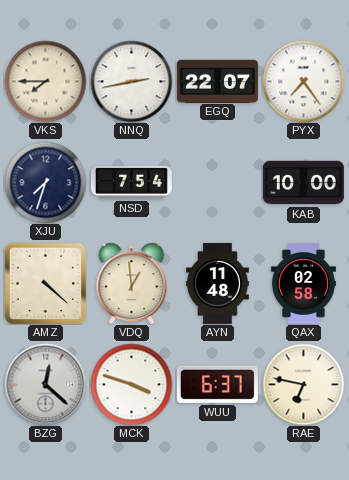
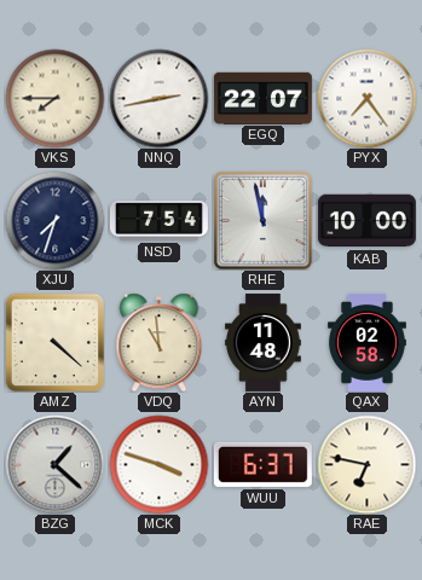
RHE: none -> 11:58
VDQ: 12:59 -> 10:59
BZG: 12:22 -> 1:22
